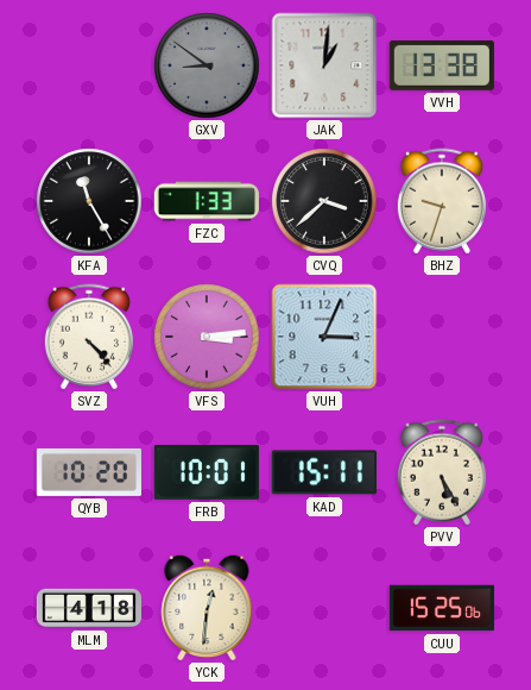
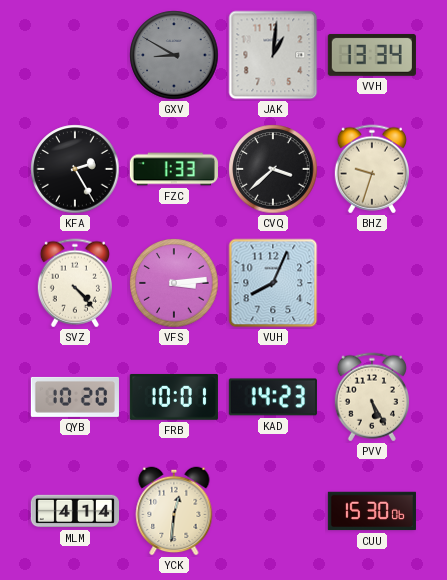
GXV: 8:51 -> 8:50
VVH: 13:38 -> 13:34
KFA: 11:25 -> 2:25
VUH: 3:04 -> 8:04
KAD: 15:11 -> 14:23
MLM: 4:18 -> 4:14
CUU: 15:25 -> 15:30
